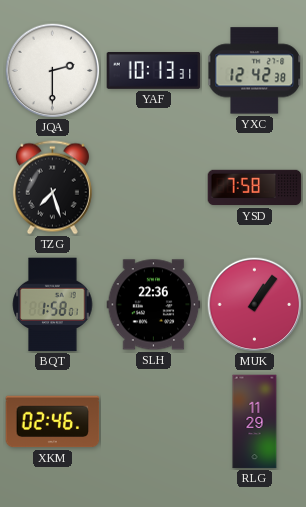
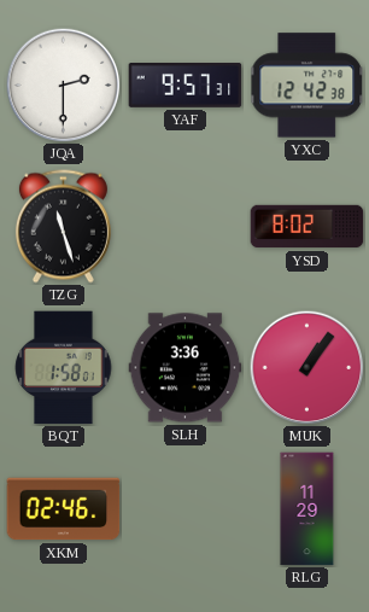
YAF: 10:13 -> 9:57
TZG: 7:27 -> 11:27
YSD: 7:58 -> 8:02
SLH: 22:36 -> 3:36
